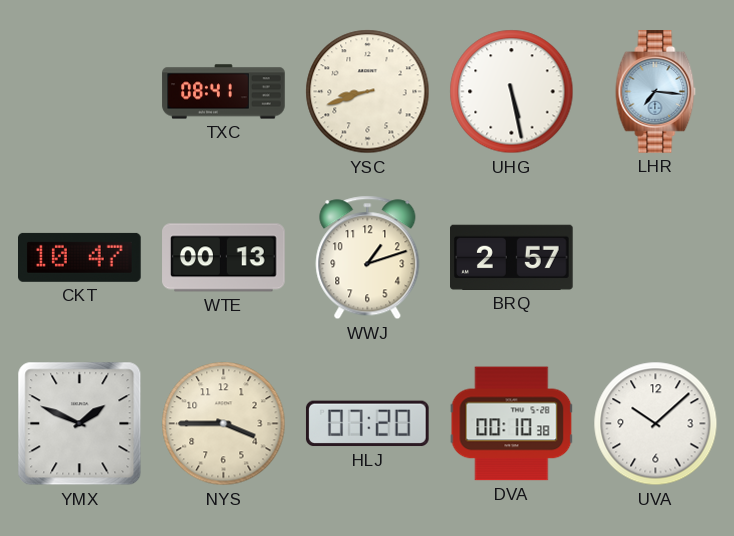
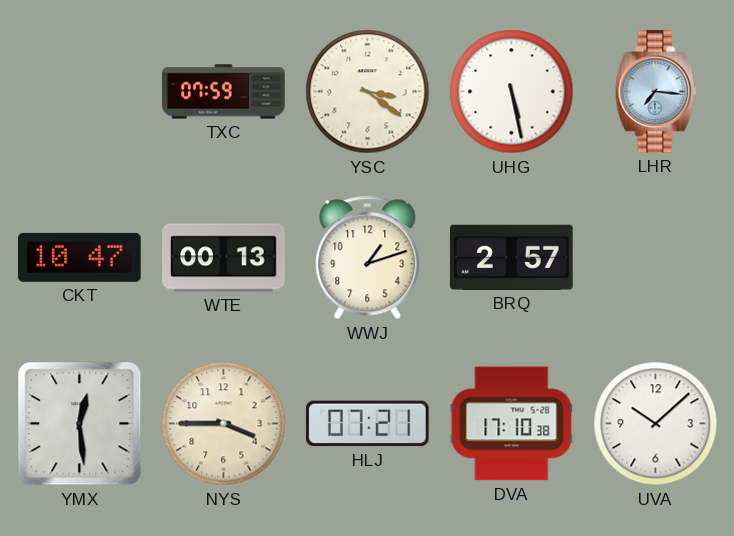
TXC: 08:41 -> 07:59
YSC: 8:42 -> 3:21
YMX: 1:49 -> 12:29
HLJ: 07:20 -> 07:21
DVA: 00:10 -> 17:10
